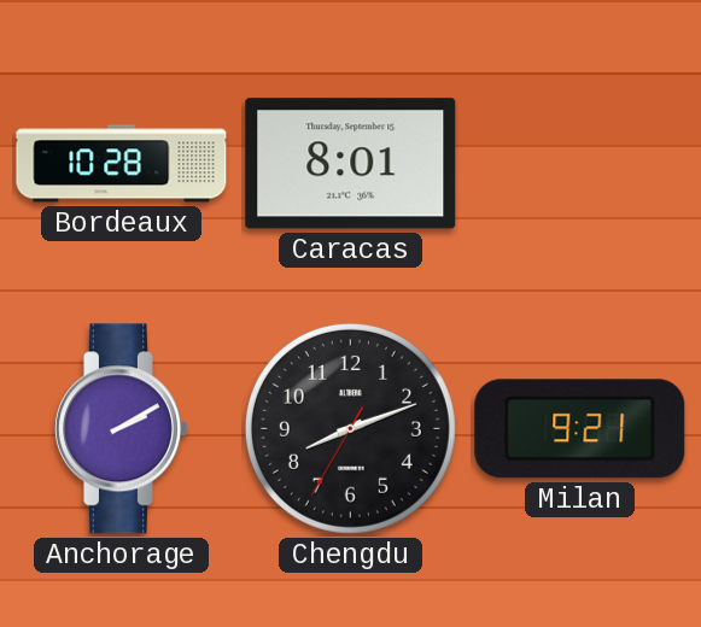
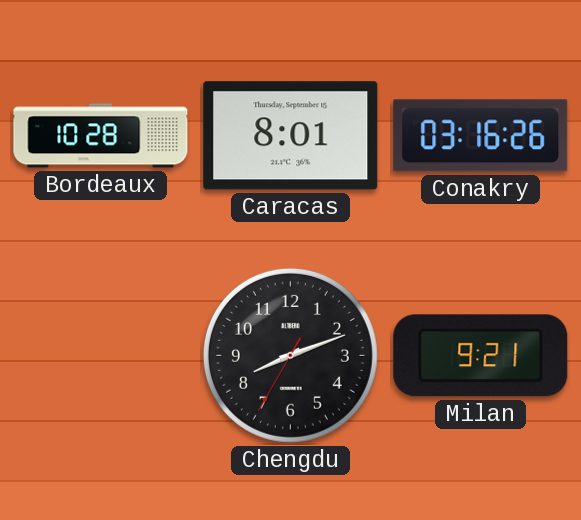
Conakry: none -> 03:16
Anchorage: 2:10 -> none
